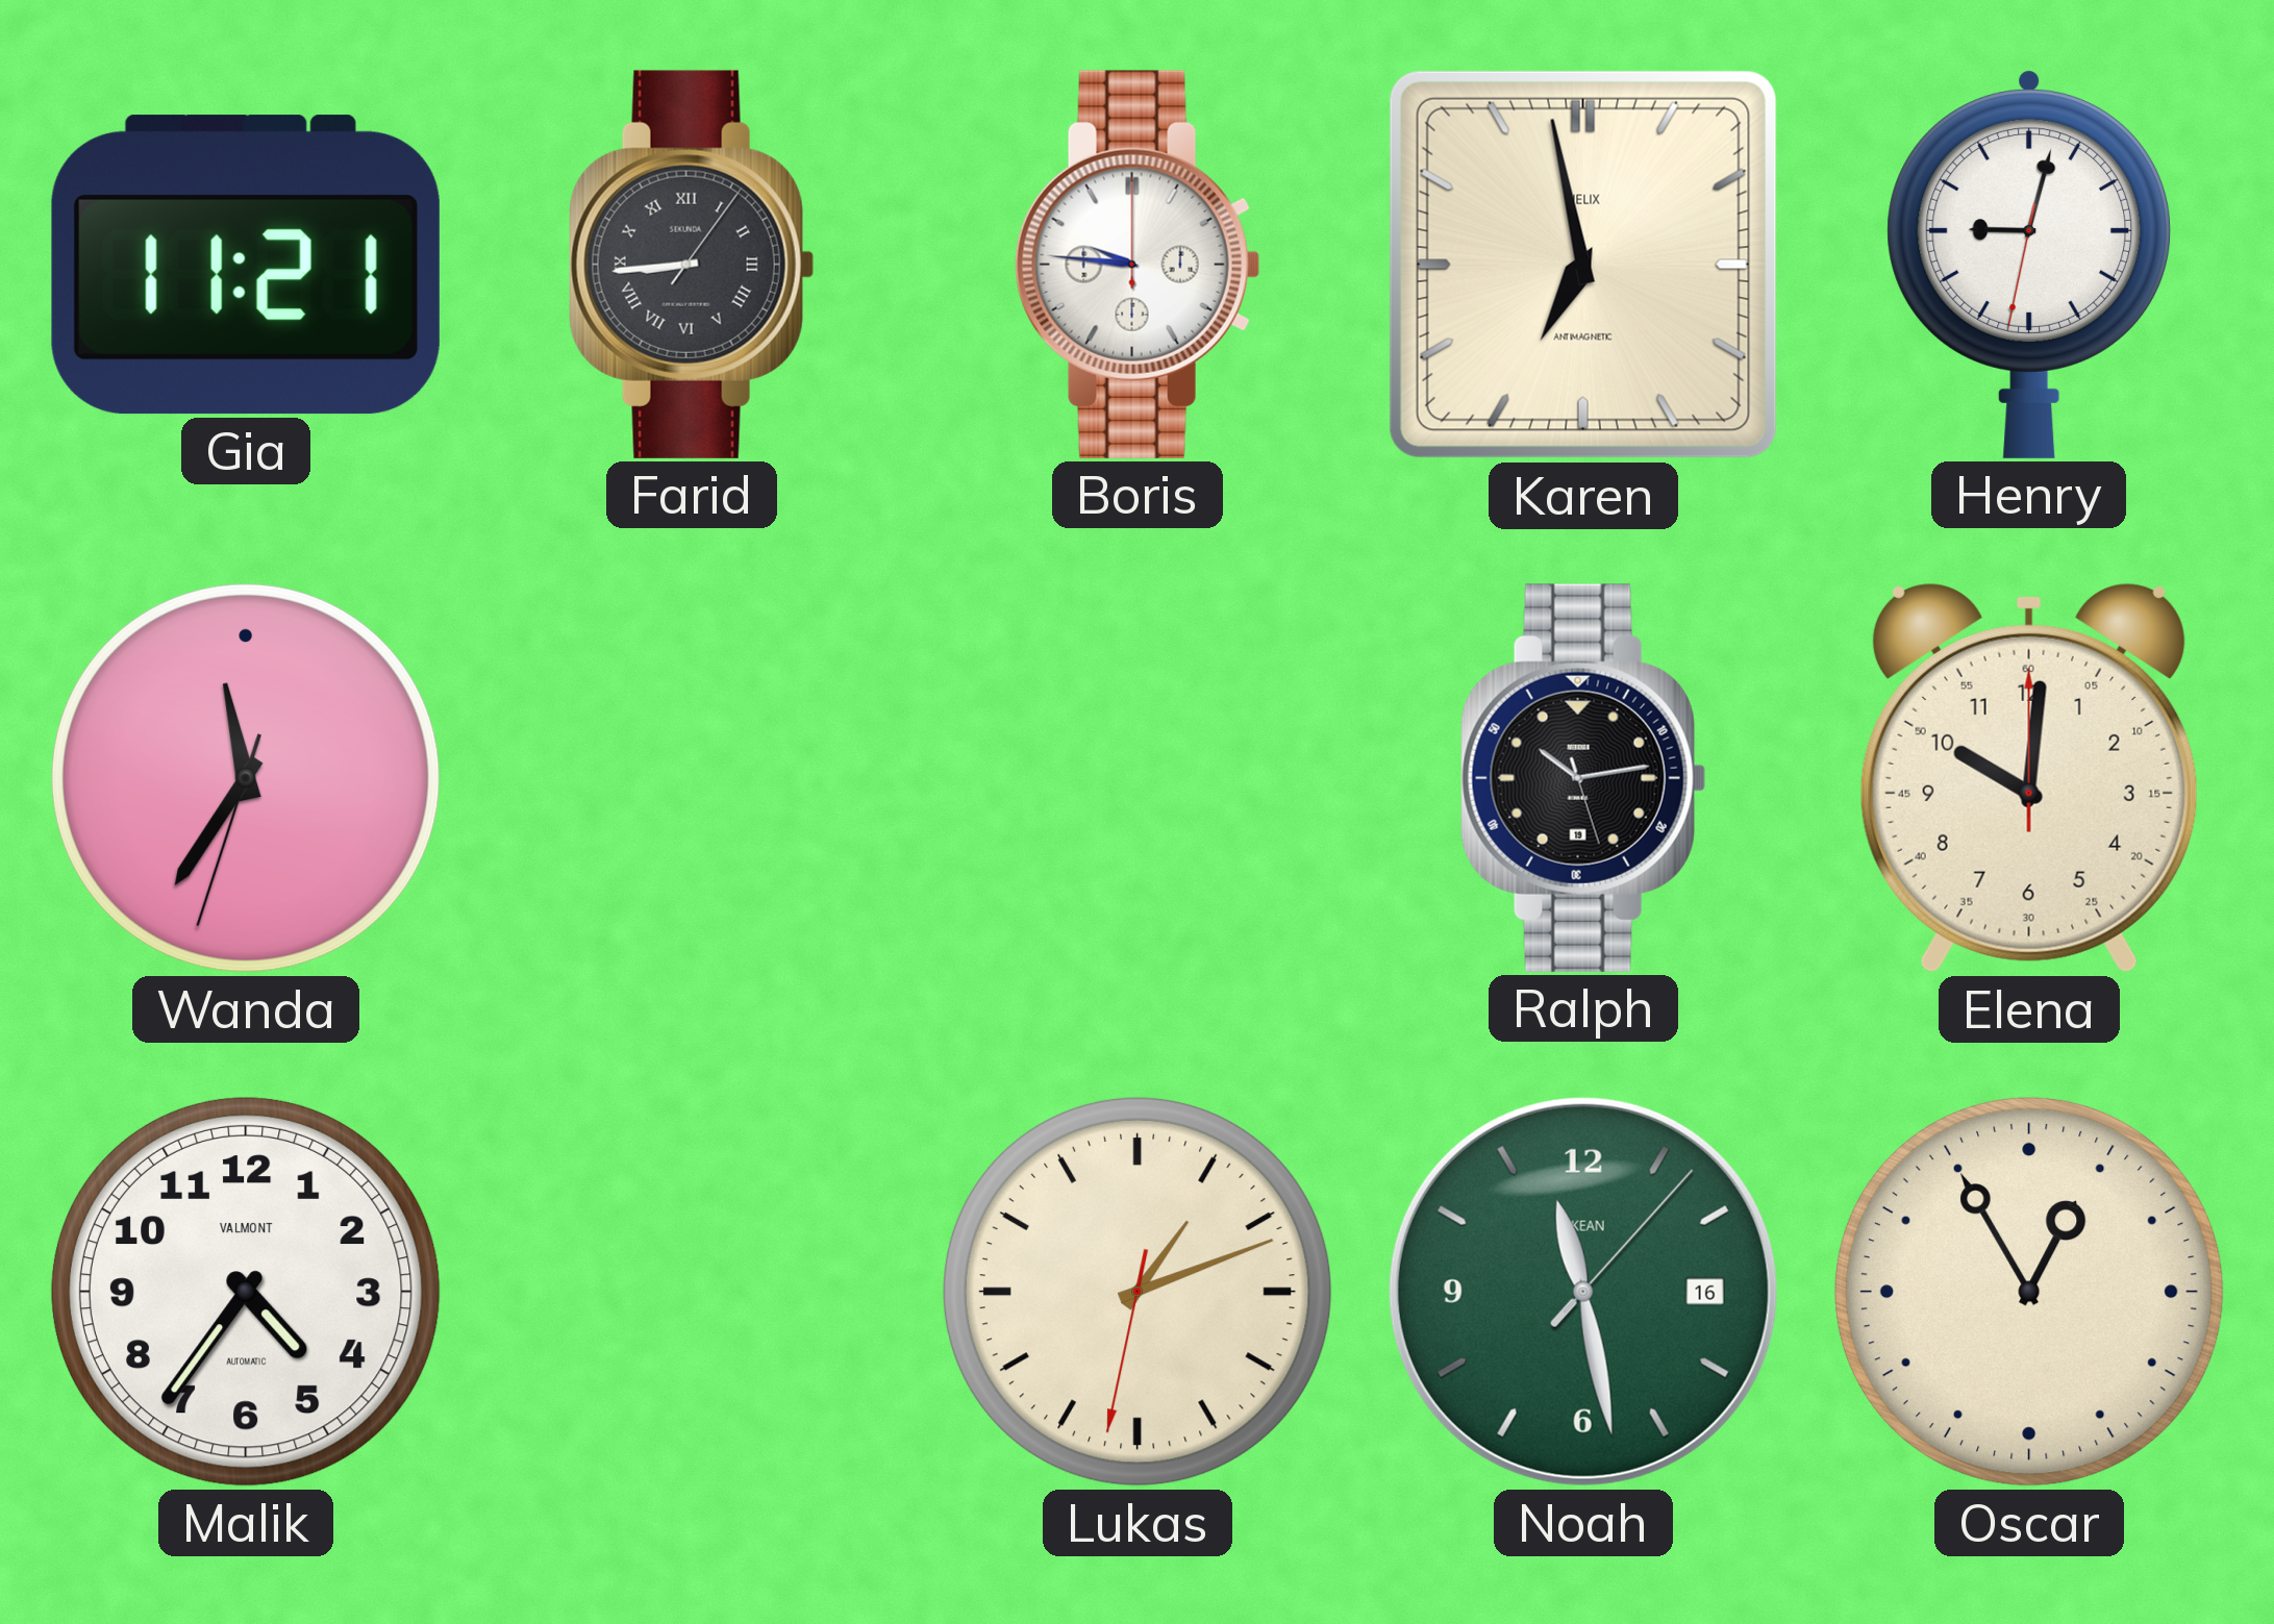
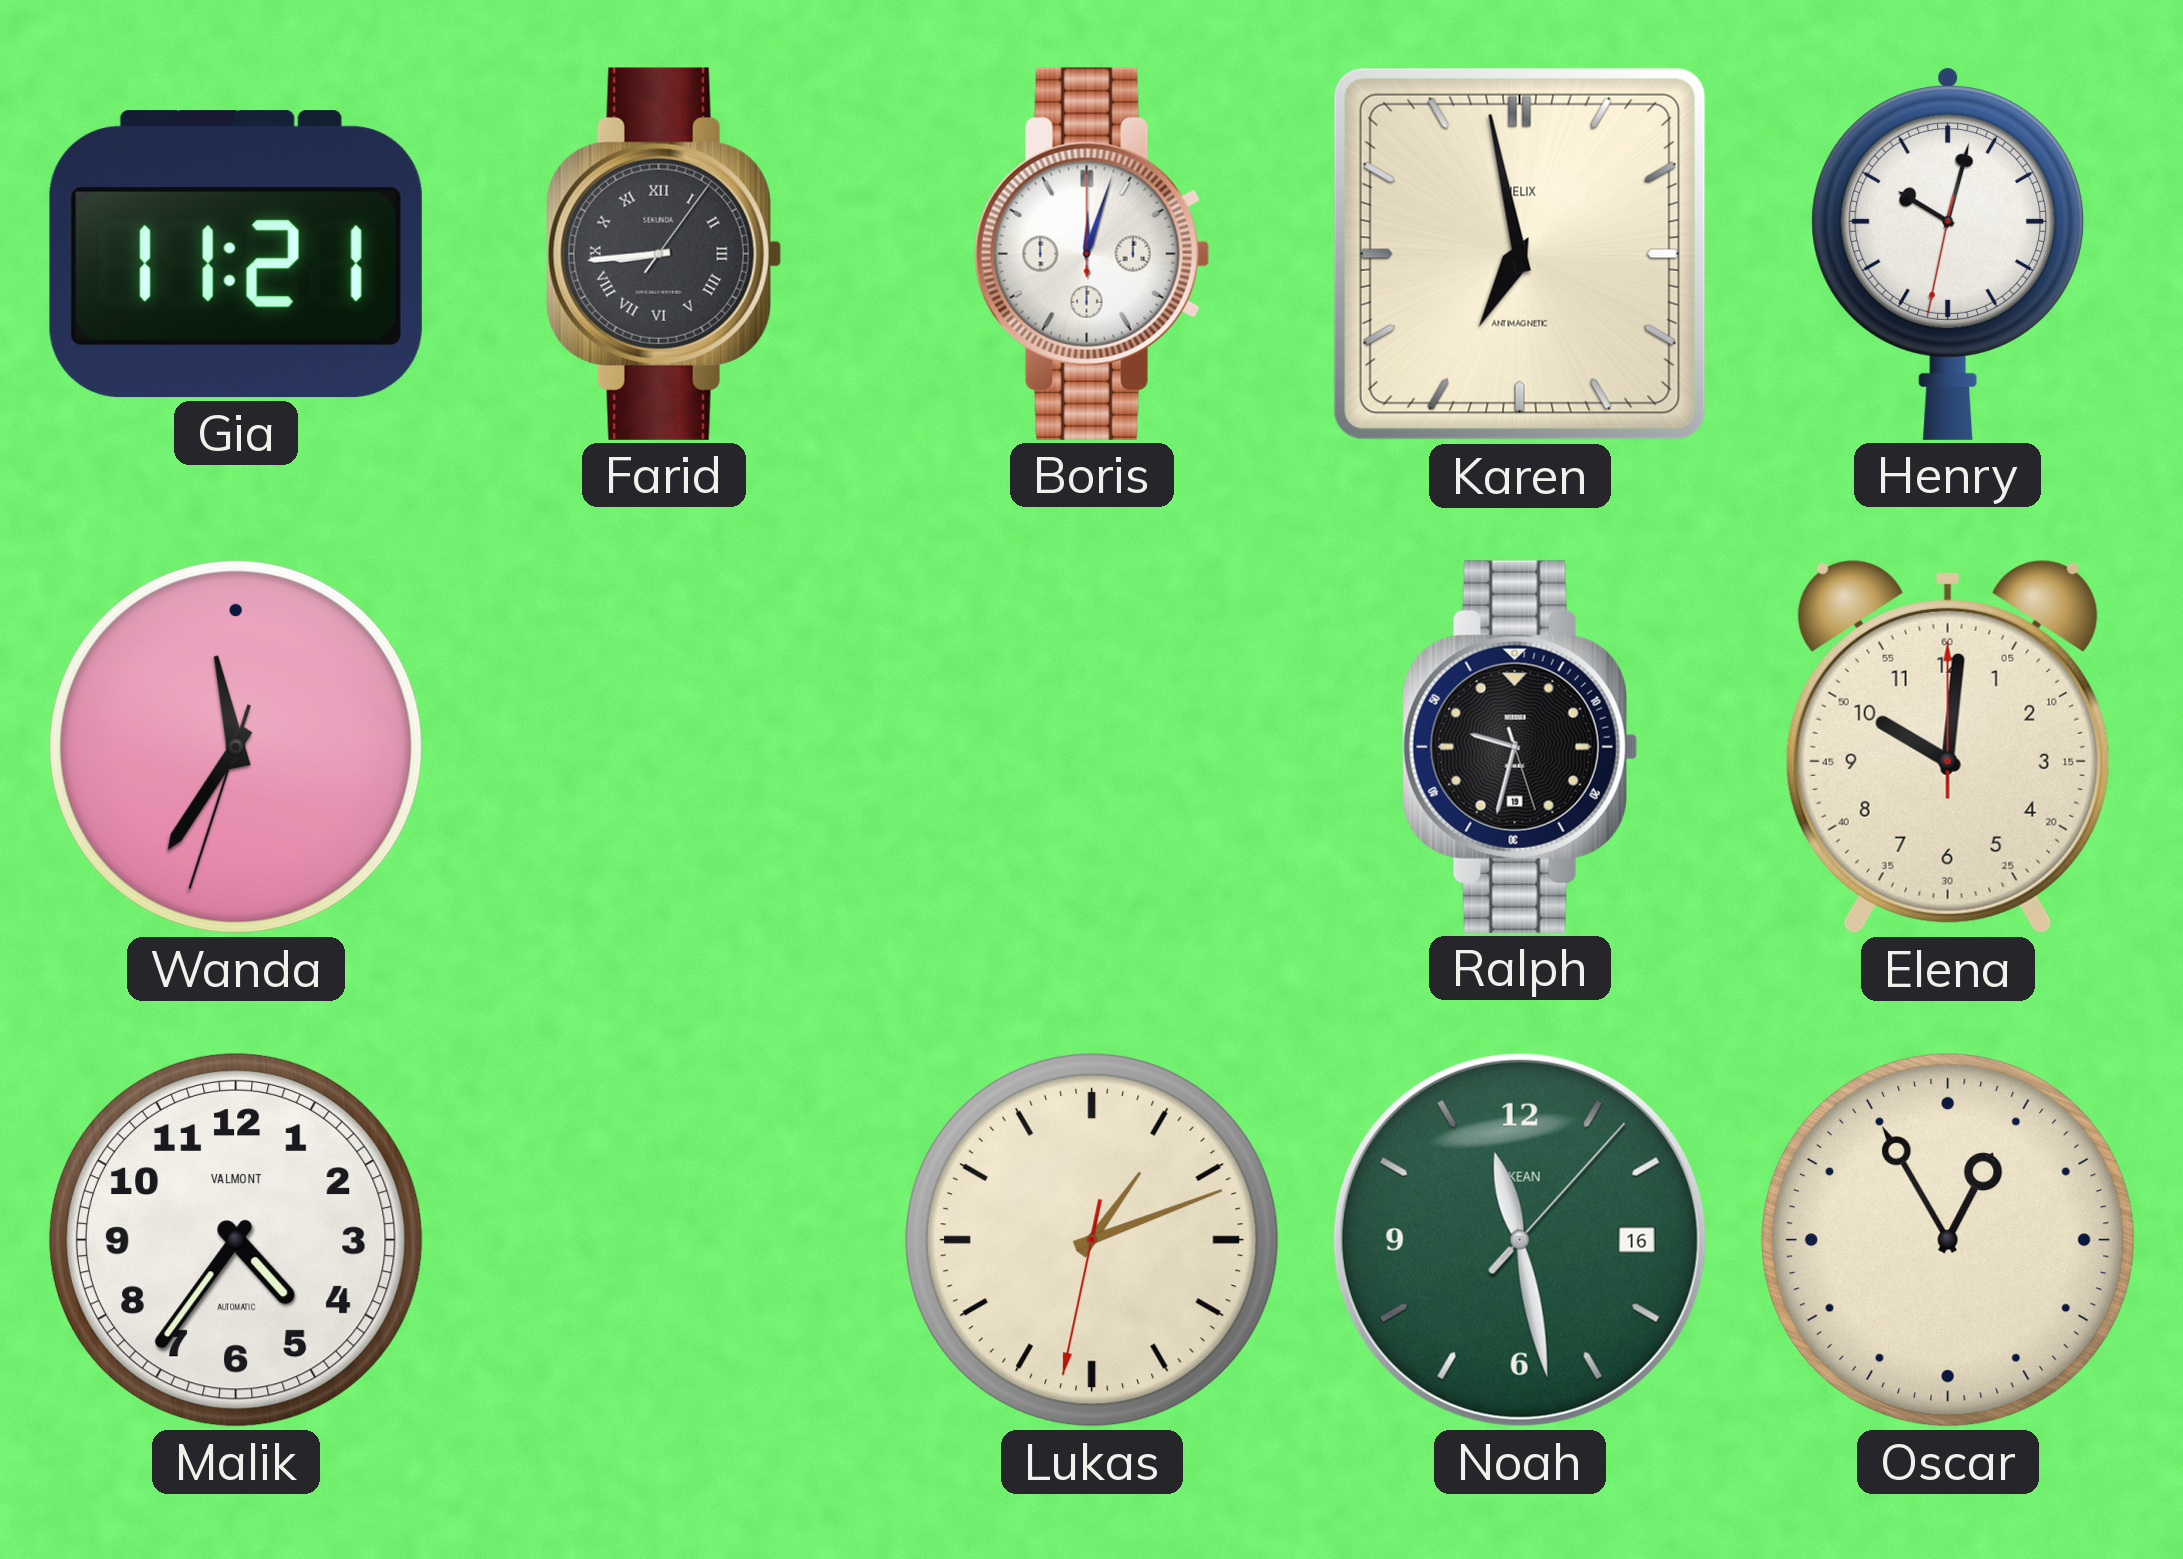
Boris: 9:46 -> 12:03
Henry: 9:02 -> 10:02
Ralph: 10:13 -> 9:32
